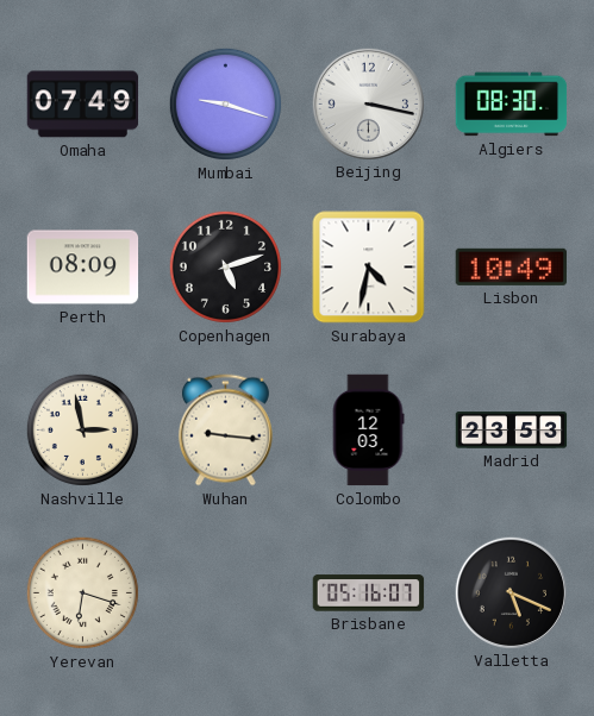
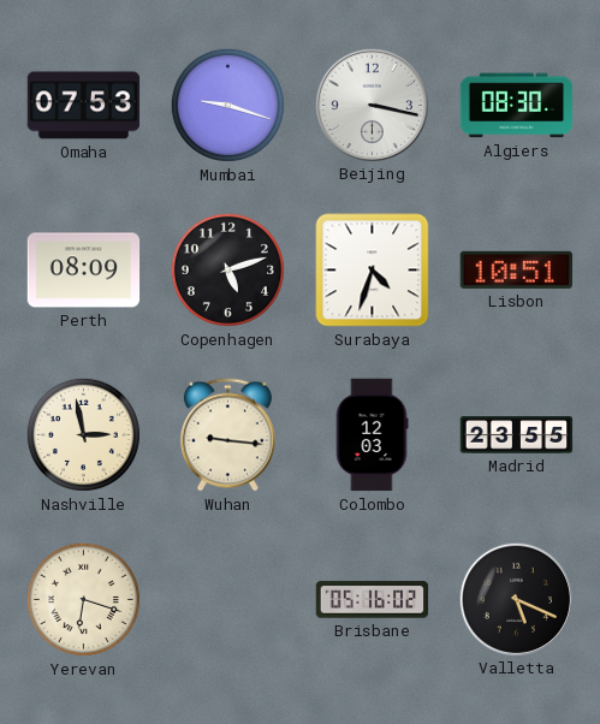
Omaha: 07:49 -> 07:53
Surabaya: 4:32 -> 4:33
Lisbon: 10:49 -> 10:51
Madrid: 23:53 -> 23:55
Brisbane: 05:16:07 -> 05:16:02
